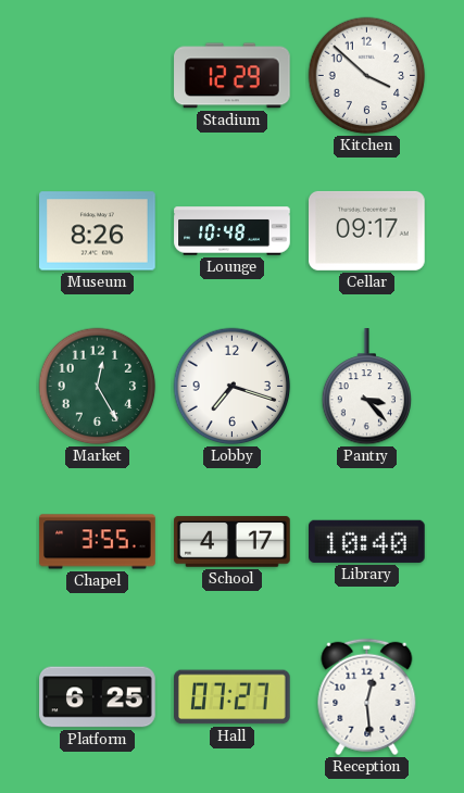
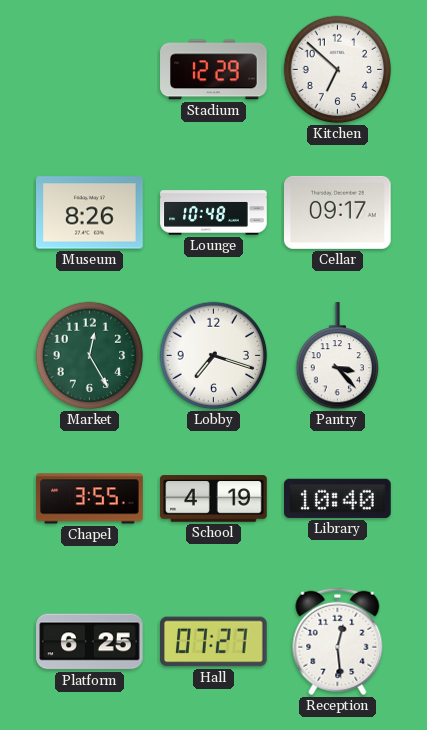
Kitchen: 3:52 -> 6:52
School: 4:17 -> 4:19
